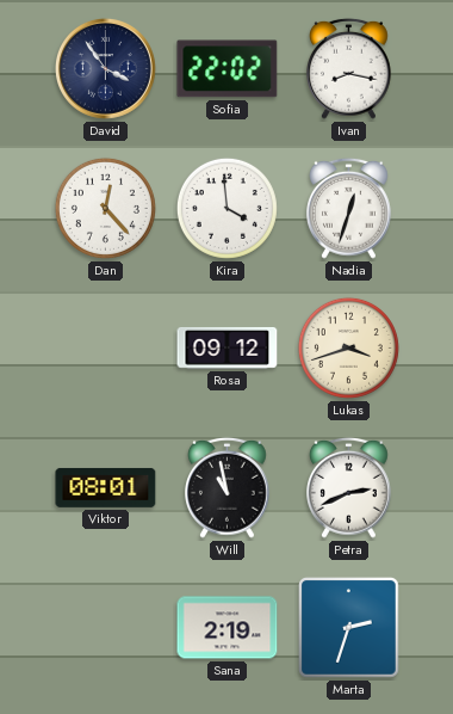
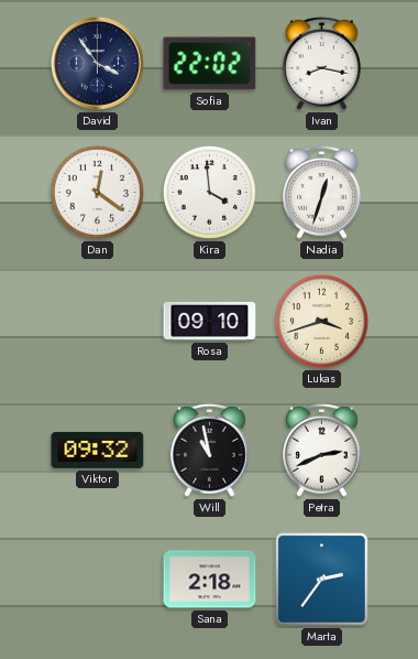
Dan: 12:23 -> 12:21
Rosa: 09:12 -> 09:10
Viktor: 08:01 -> 09:32
Sana: 2:19 -> 2:18
Marta: 2:33 -> 2:36
